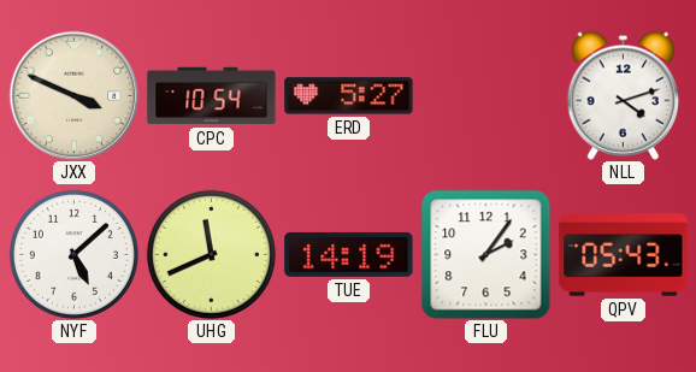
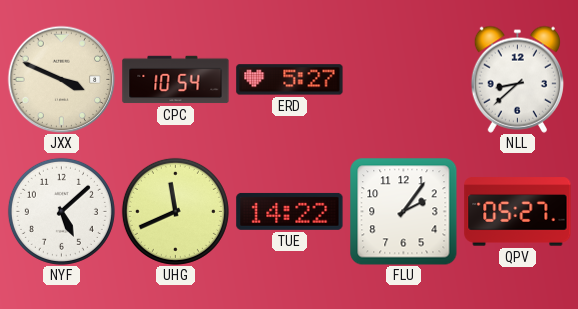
NLL: 4:12 -> 8:38
TUE: 14:19 -> 14:22
QPV: 05:43 -> 05:27
